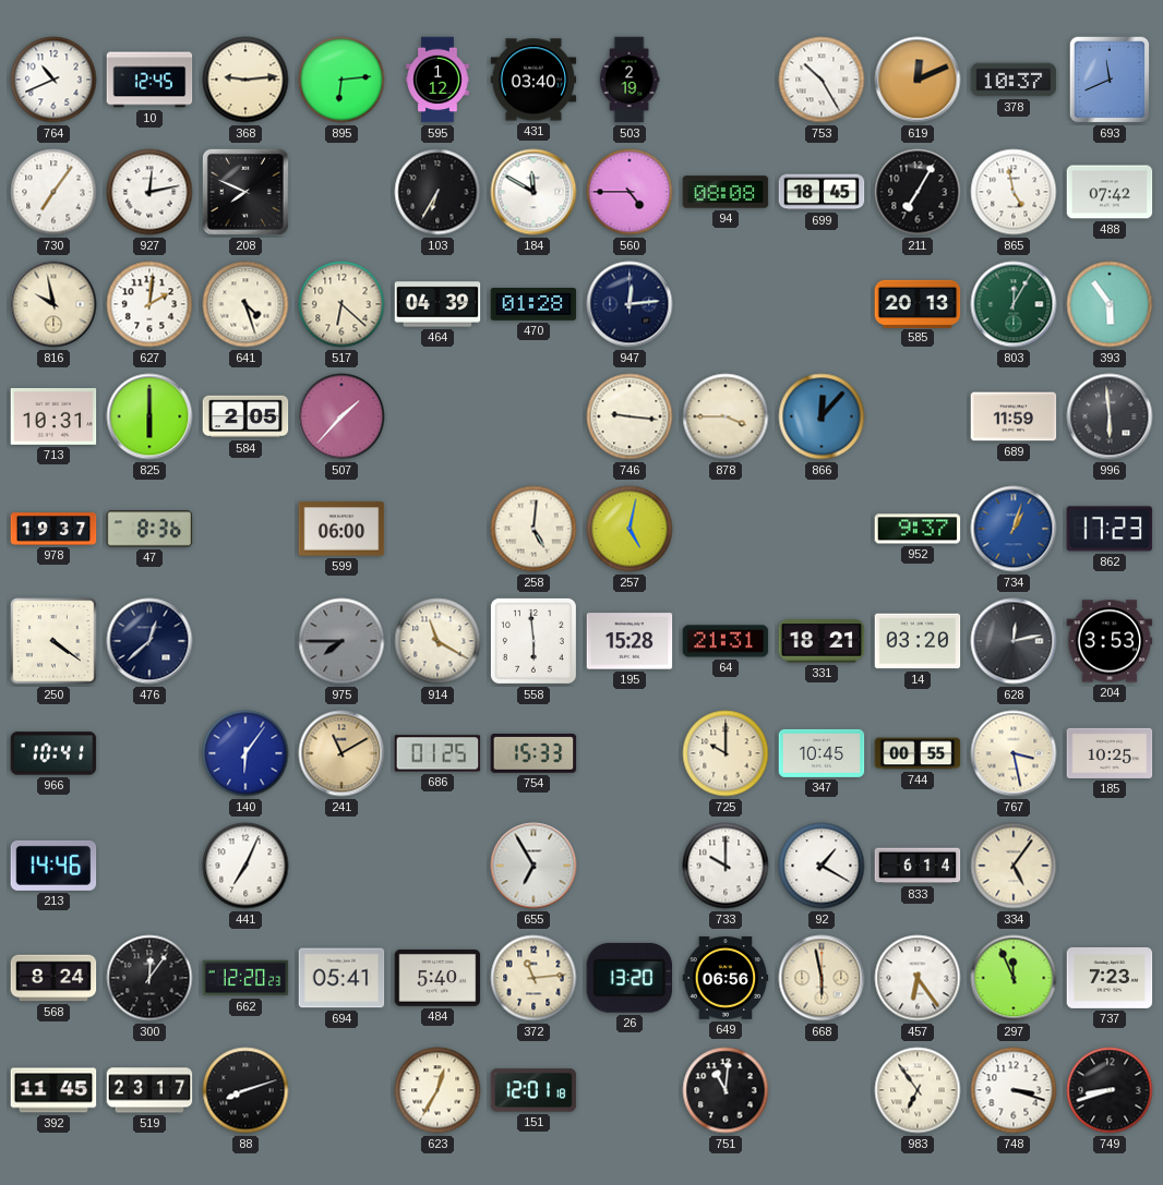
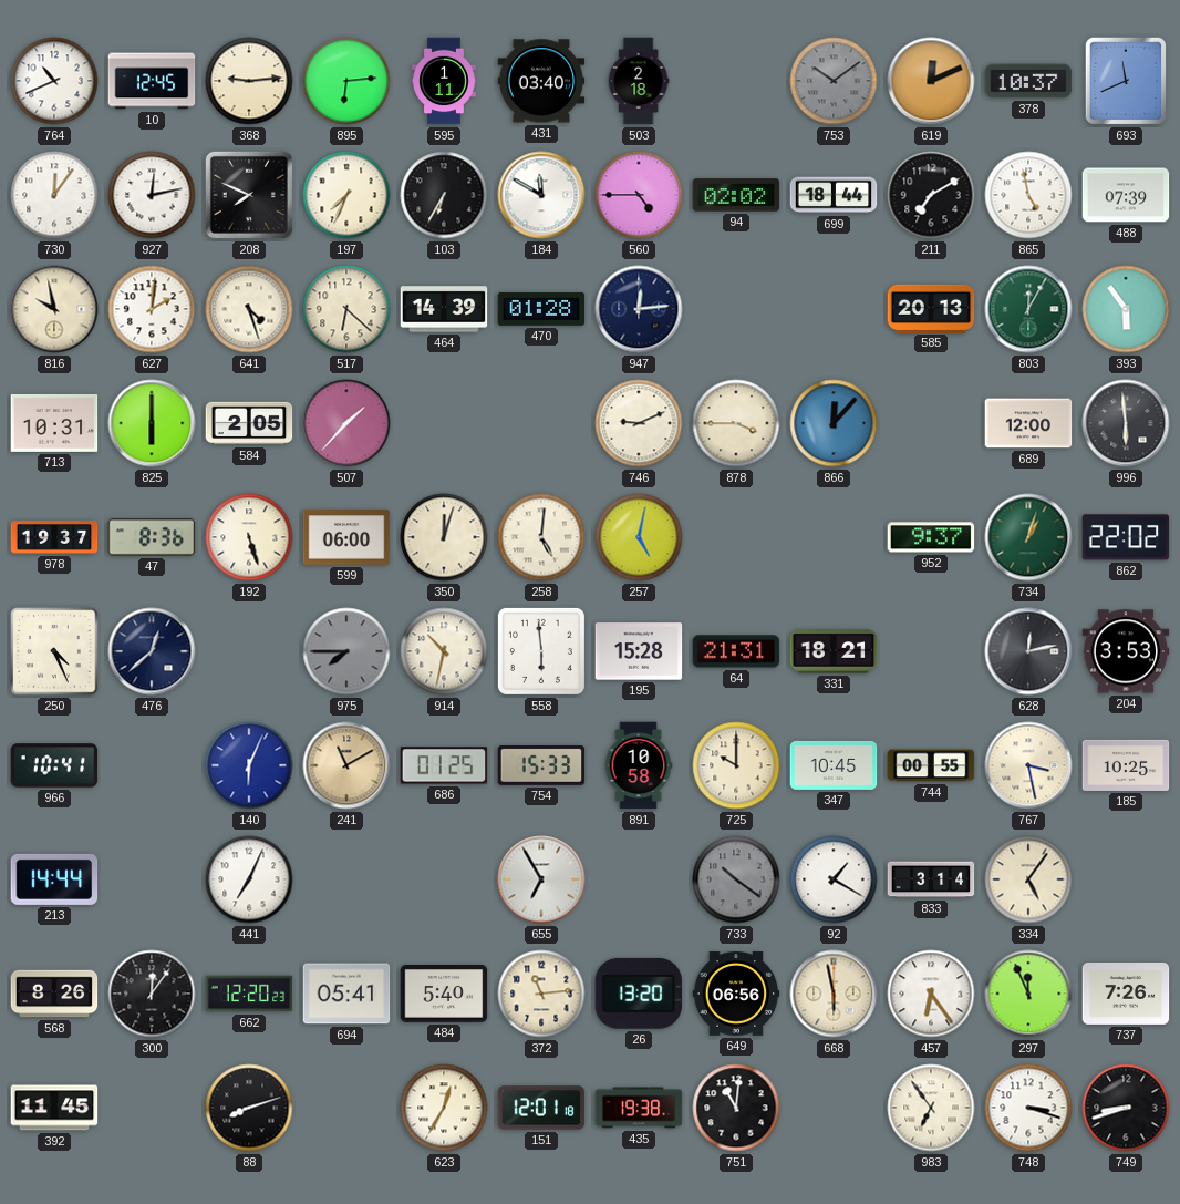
595: 1:12 -> 1:11
503: 2:19 -> 2:18
753: 10:25 -> 10:09
753 dial: white -> grey
730: 7:06 -> 12:06
197: none -> 7:34
94: 08:08 -> 02:02
699: 18:45 -> 18:44
211: 7:05 -> 7:10
488: 07:42 -> 07:39
464: 04:39 -> 14:39
746: 9:16 -> 9:11
689: 11:59 -> 12:00
192: none -> 5:27
350: none -> 12:03
734 dial: blue -> green
862: 17:23 -> 22:02
250: 4:21 -> 4:26
914: 11:20 -> 10:32
14: 03:20 -> none
140: 6:06 -> 6:04
891: none -> 10:58
213: 14:46 -> 14:44
733: 10:00 -> 10:21
733 dial: white -> grey
833: 6:14 -> 3:14
568: 8:24 -> 8:26
737: 7:23 -> 7:26
519: 23:17 -> none
435: none -> 19:38
